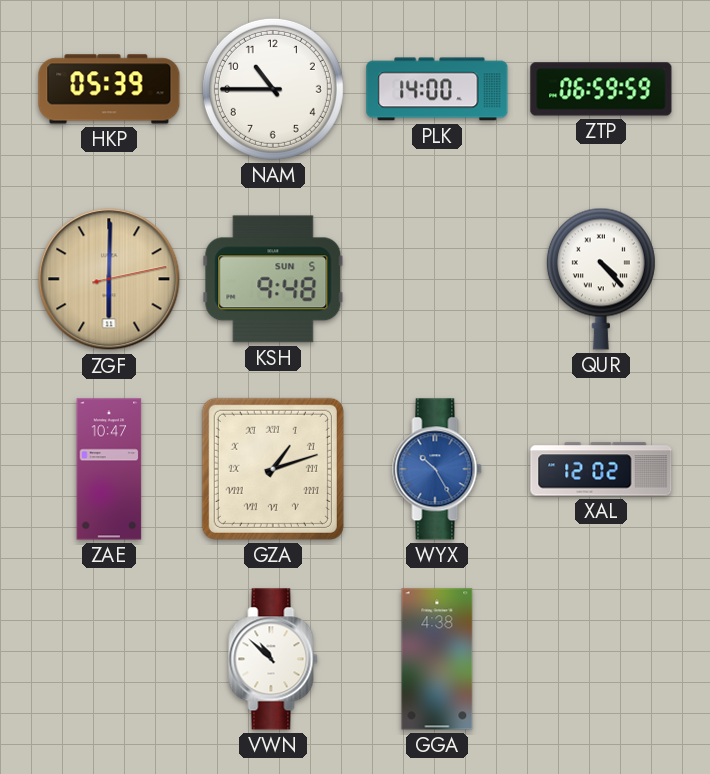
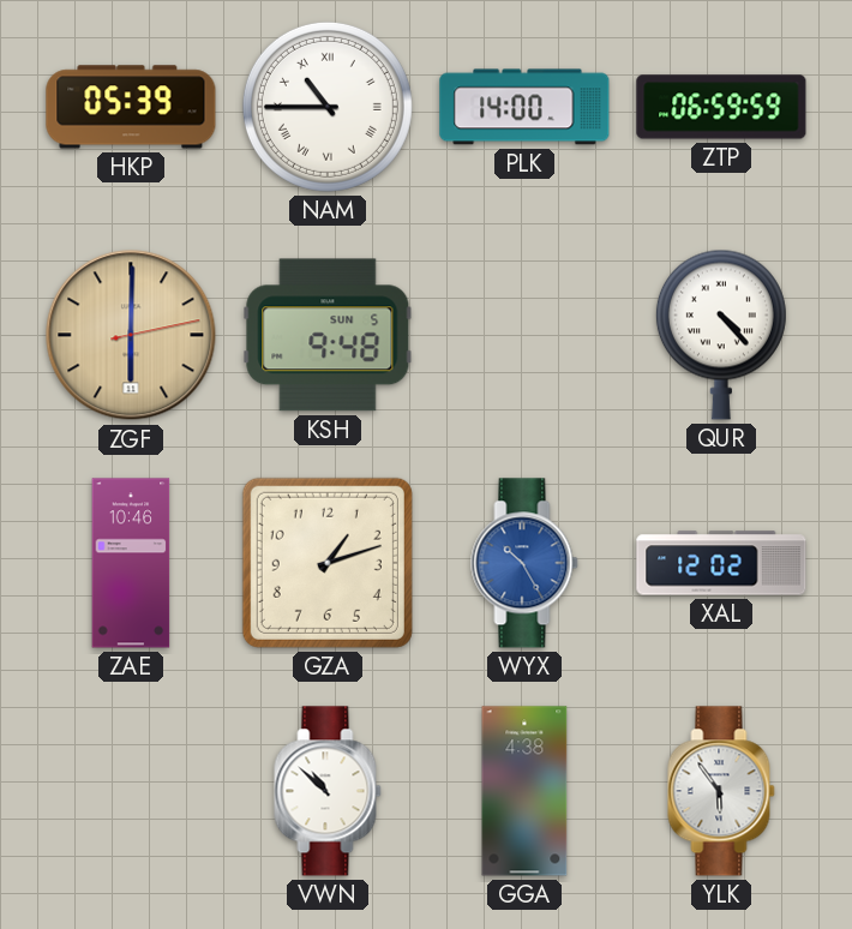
NAM numerals: Arabic -> Roman
ZAE: 10:47 -> 10:46
GZA numerals: Roman -> Arabic
YLK: none -> 5:54
